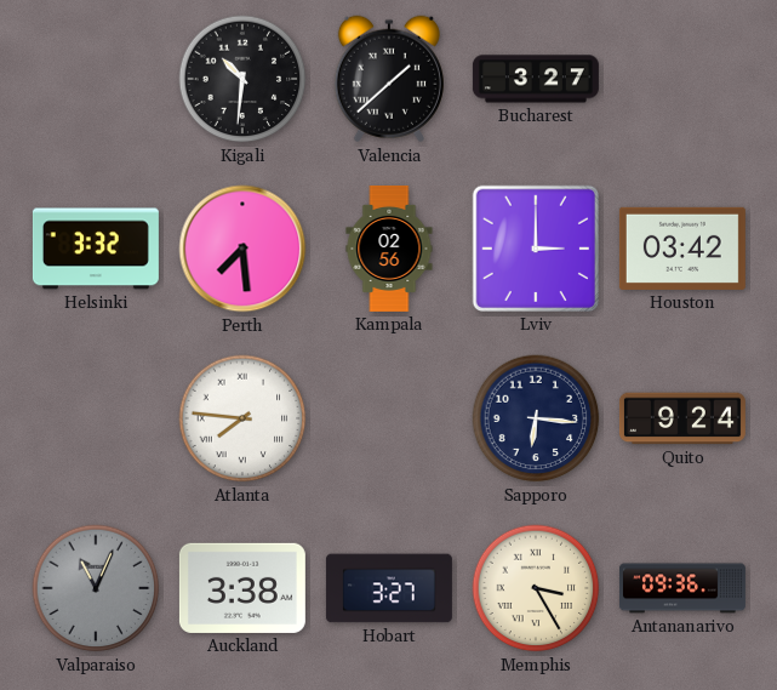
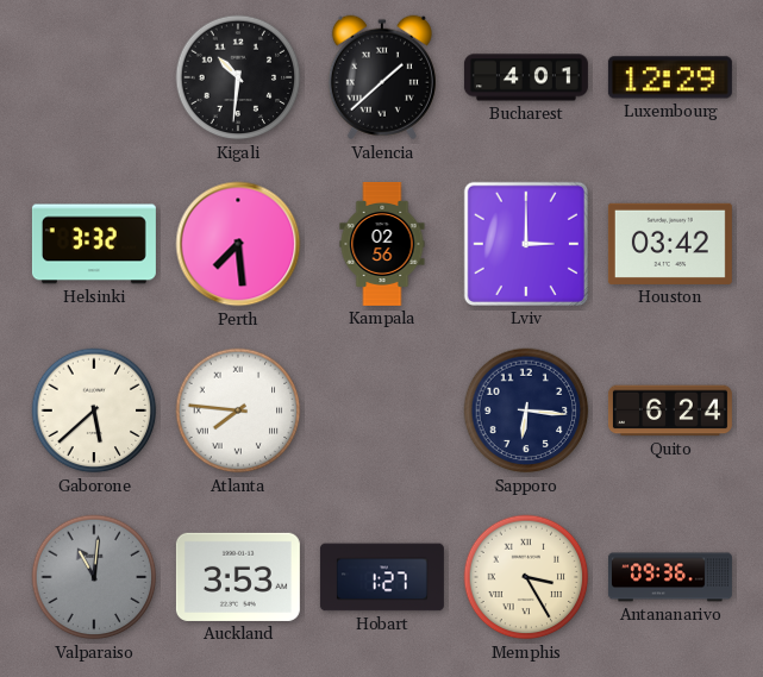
Bucharest: 3:27 -> 4:01
Luxembourg: none -> 12:29
Gaborone: none -> 5:38
Quito: 9:24 -> 6:24
Valparaiso: 11:04 -> 11:01
Auckland: 3:38 -> 3:53
Hobart: 3:27 -> 1:27
